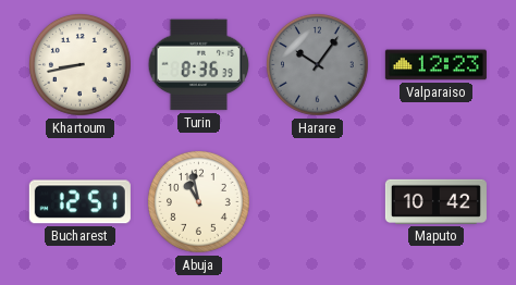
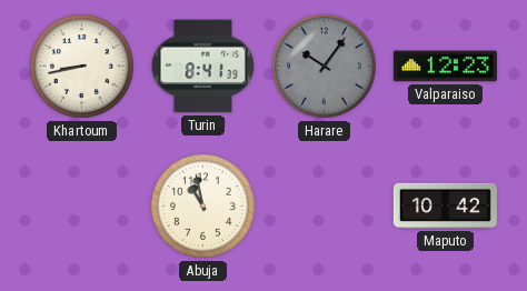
Turin: 8:36 -> 8:41
Bucharest: 12:51 -> none
